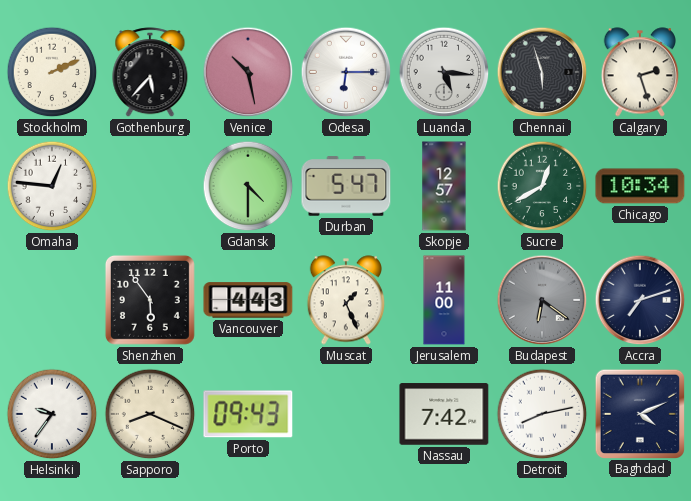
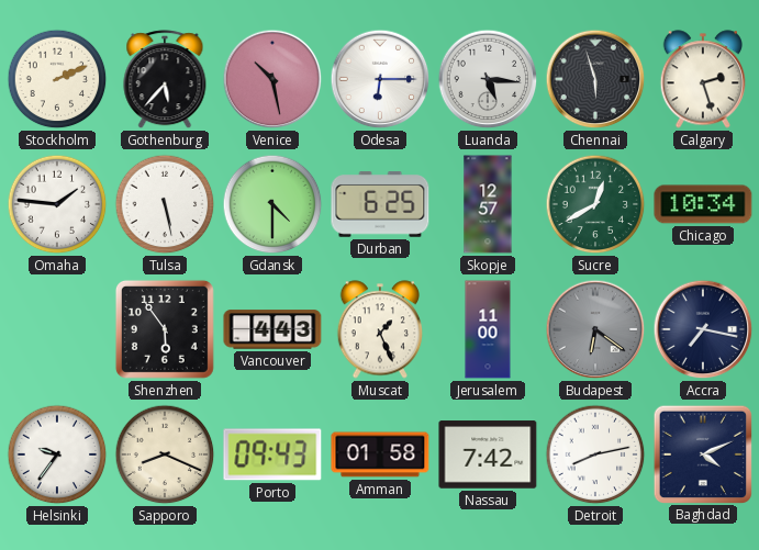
Omaha: 12:46 -> 1:46
Tulsa: none -> 5:28
Durban: 5:47 -> 6:25
Accra: 7:12 -> 7:17
Amman: none -> 01:58
